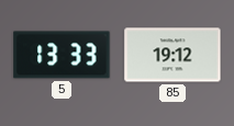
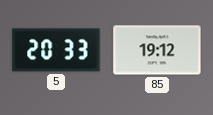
5: 13:33 -> 20:33
